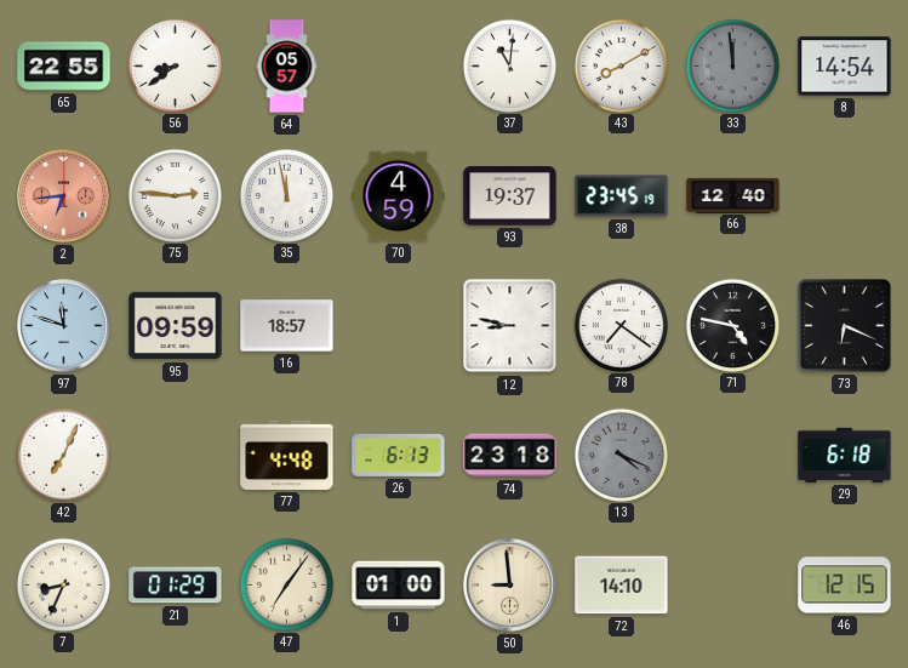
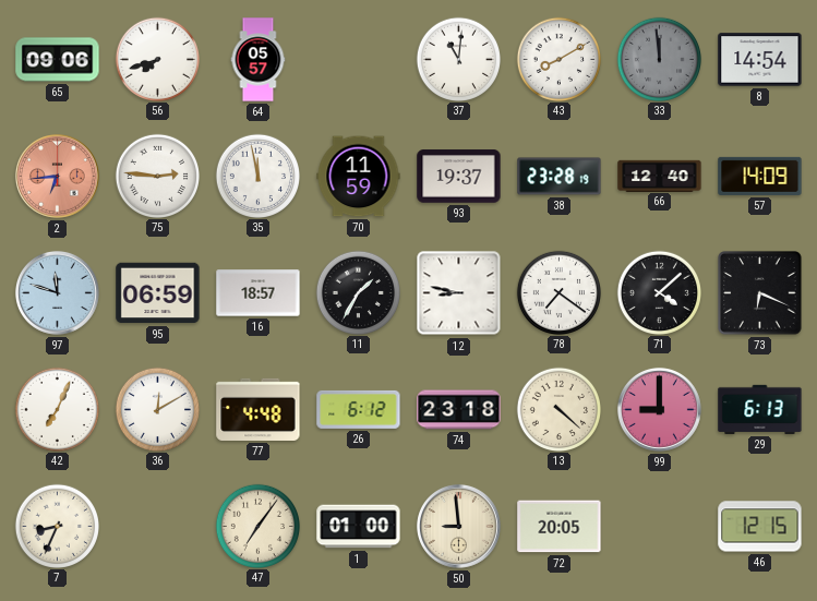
65: 22:55 -> 09:06
56: 8:39 -> 7:42
70: 4:59 -> 11:59
38: 23:45 -> 23:28
57: none -> 14:09
95: 09:59 -> 06:59
11: none -> 1:35
71: 4:47 -> 4:08
36: none -> 12:10
26: 6:13 -> 6:12
13: 4:19 -> 4:22
13 dial: grey -> cream
99: none -> 9:00
29: 6:18 -> 6:13
21: 01:29 -> none
72: 14:10 -> 20:05
